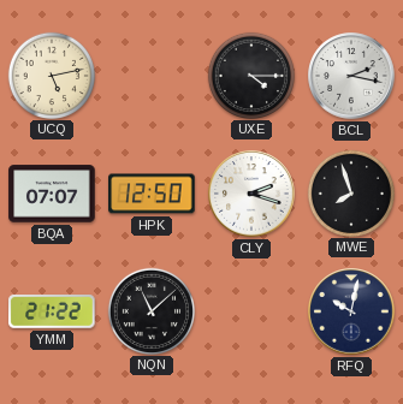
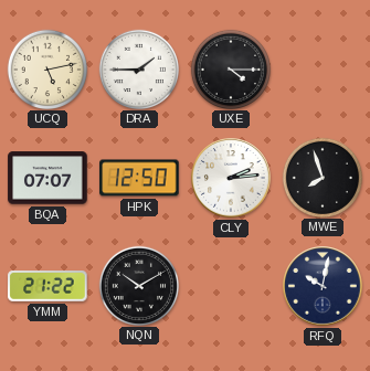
DRA: none -> 1:45
BCL: 2:17 -> none
CLY: 2:18 -> 2:14
NQN: 11:08 -> 10:10
